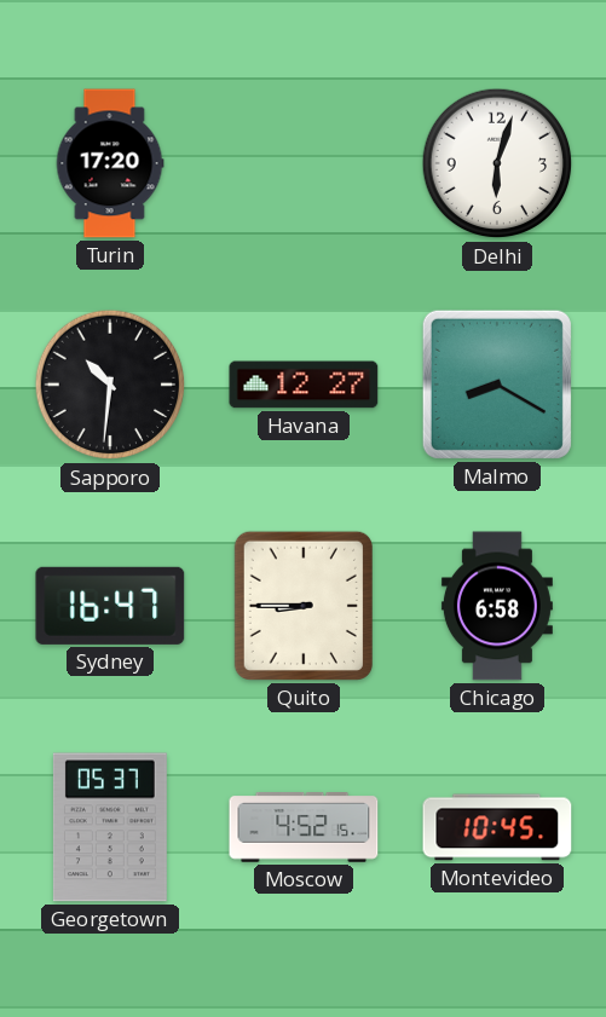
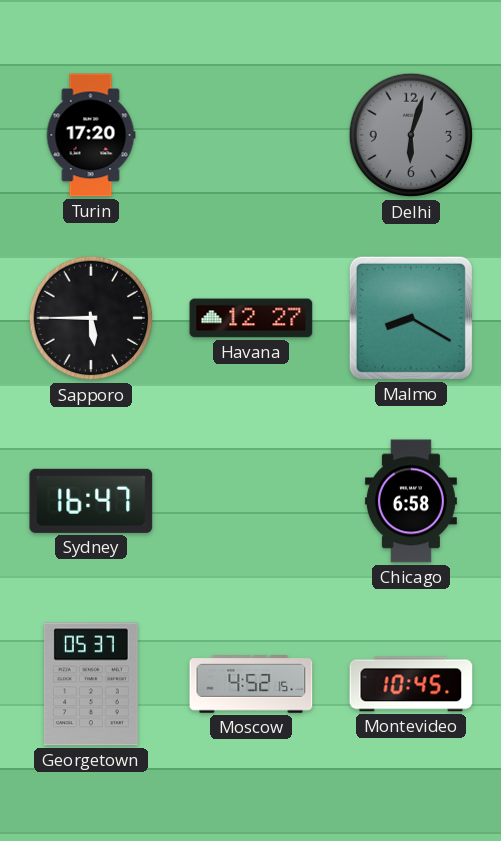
Delhi dial: white -> grey
Sapporo: 10:31 -> 5:45
Quito: 8:45 -> none
